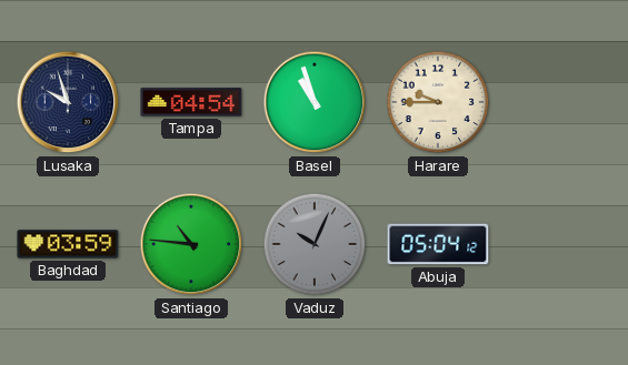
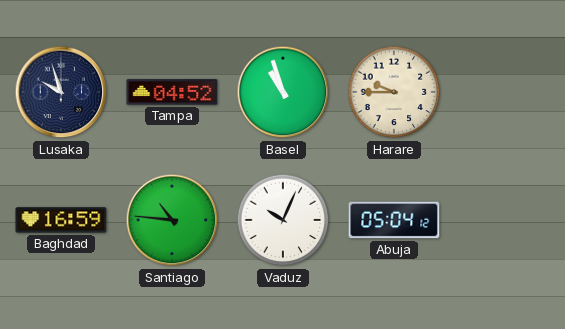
Tampa: 04:54 -> 04:52
Baghdad: 03:59 -> 16:59
Vaduz dial: grey -> white
